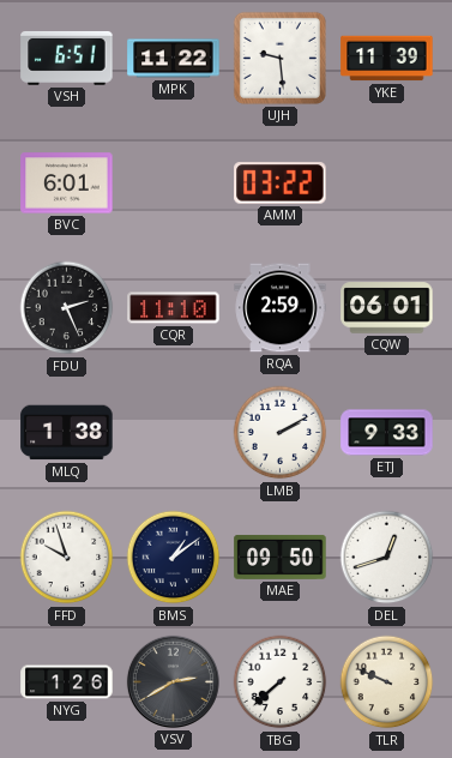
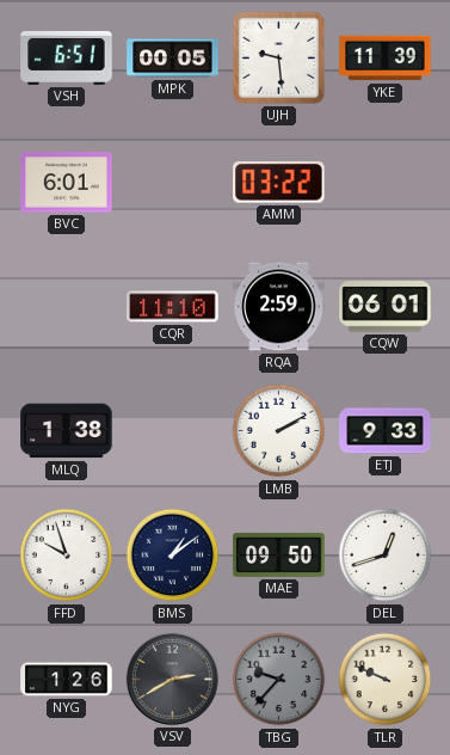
MPK: 11:22 -> 00:05
FDU: 2:26 -> none
TBG: 7:38 -> 9:37
TBG dial: white -> grey
